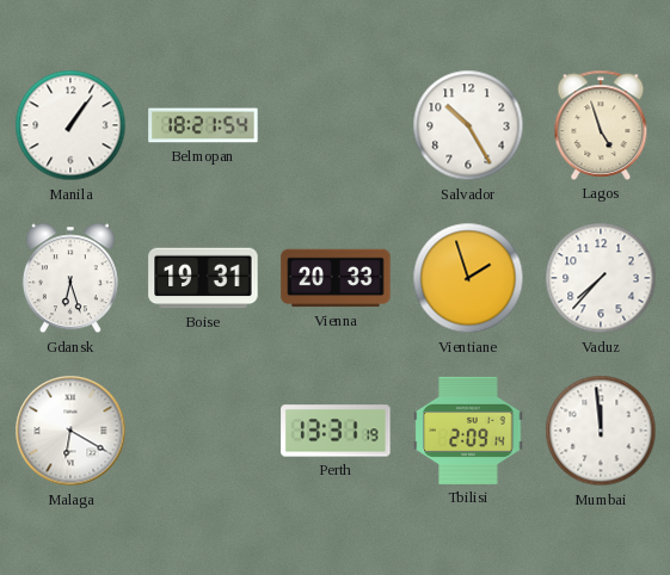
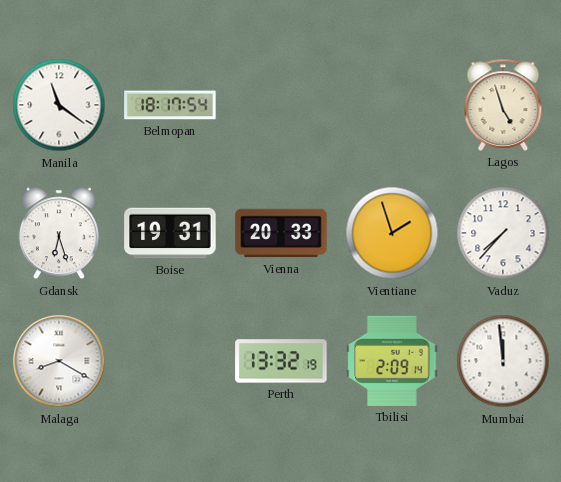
Manila: 1:06 -> 11:21
Belmopan: 18:21 -> 18:17
Salvador: 10:25 -> none
Malaga: 6:20 -> 8:20
Perth: 13:31 -> 13:32
